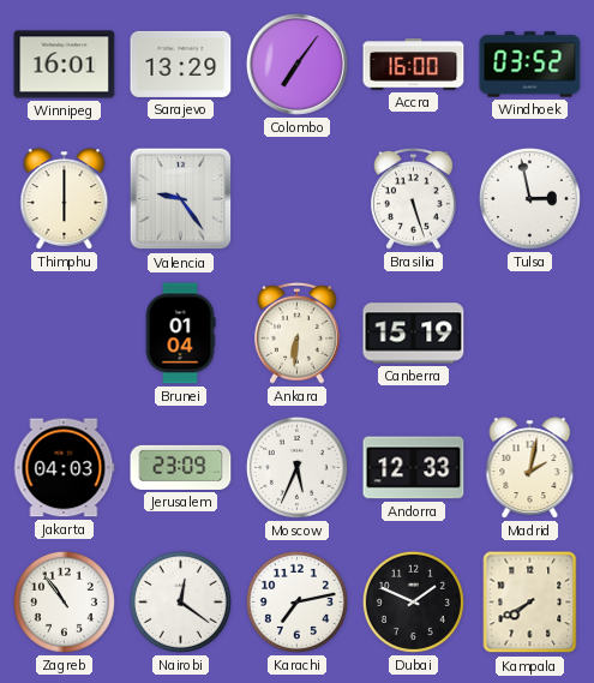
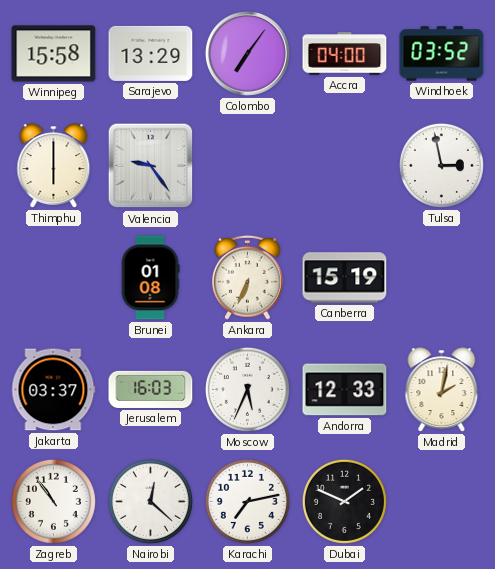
Winnipeg: 16:01 -> 15:58
Accra: 16:00 -> 04:00
Brasilia: 5:27 -> none
Brunei: 01:04 -> 01:08
Ankara: 6:31 -> 6:34
Jakarta: 04:03 -> 03:37
Jerusalem: 23:09 -> 16:03
Nairobi: 12:21 -> 12:22
Kampala: 7:40 -> none
